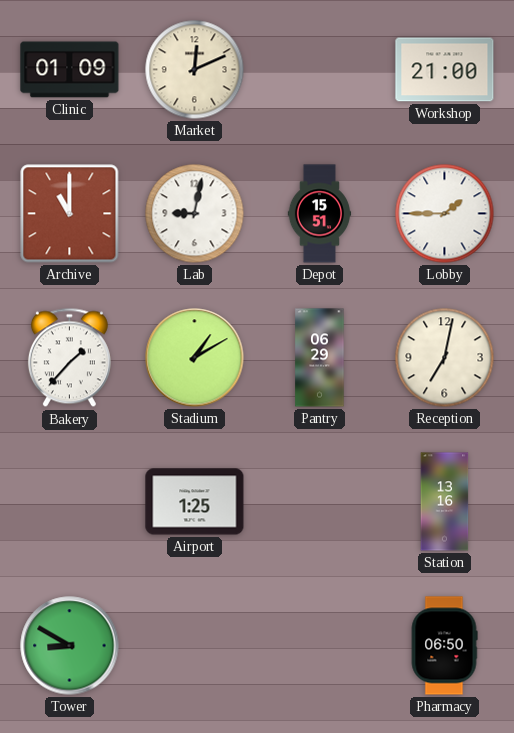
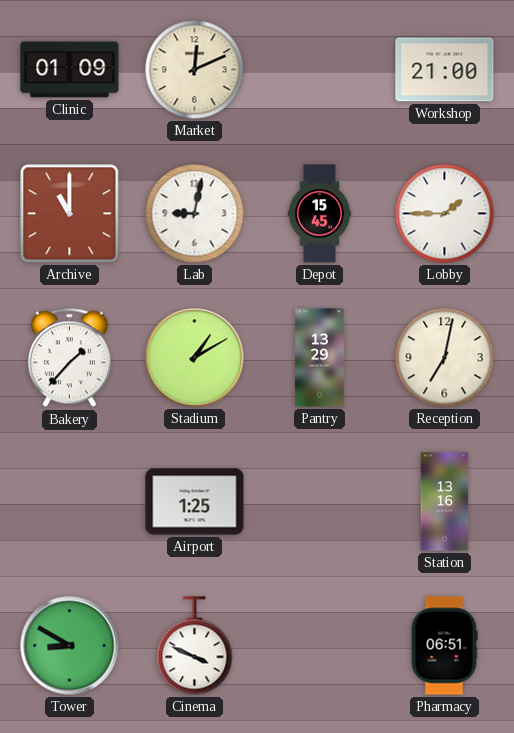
Depot: 15:51 -> 15:45
Pantry: 06:29 -> 13:29
Cinema: none -> 3:49
Pharmacy: 06:50 -> 06:51
